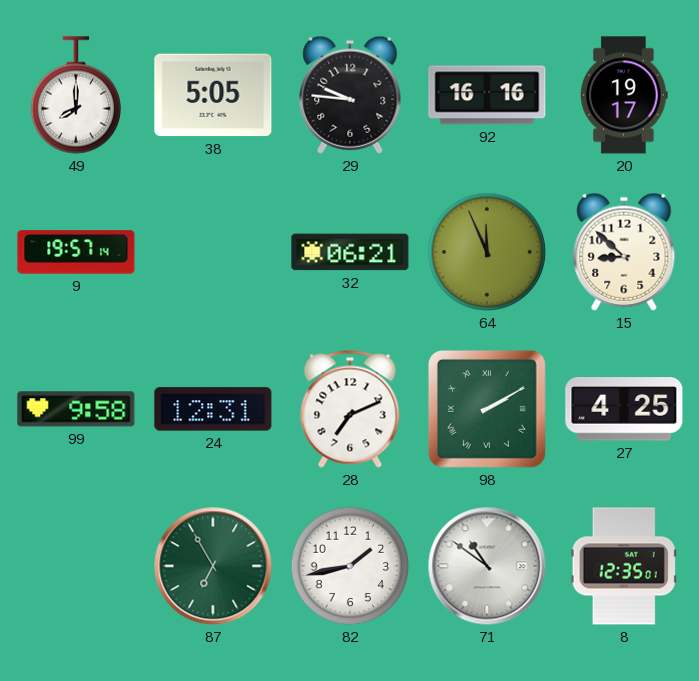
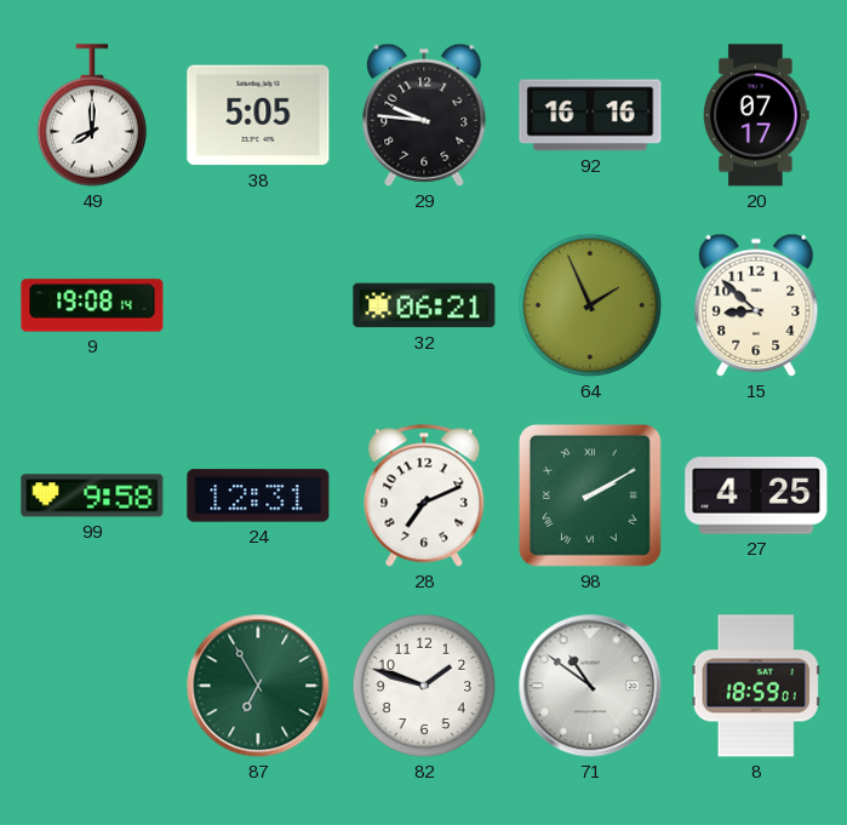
20: 19:17 -> 07:17
9: 19:57 -> 19:08
64: 11:56 -> 1:56
82: 1:43 -> 1:48
8: 12:35 -> 18:59
